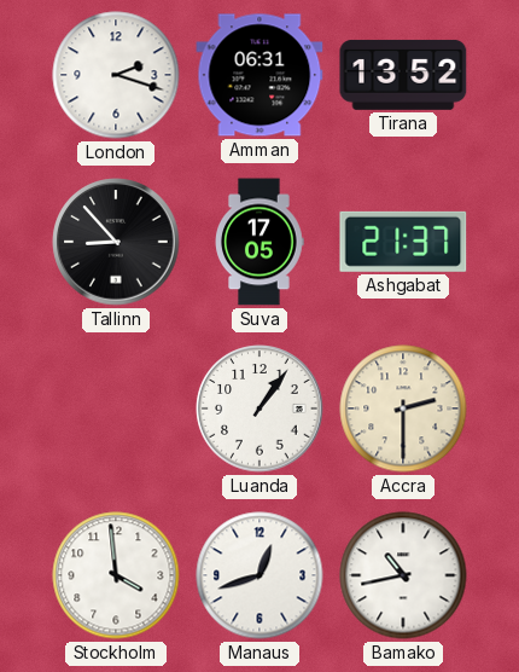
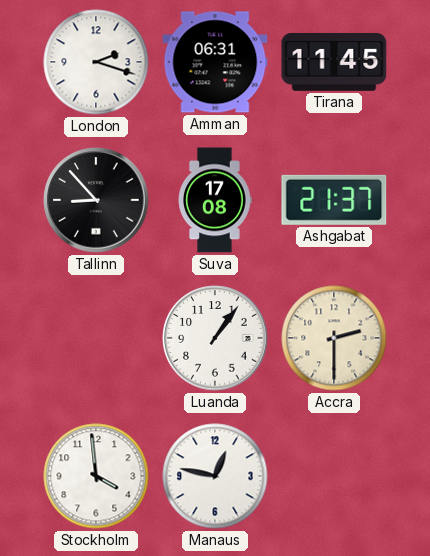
Tirana: 13:52 -> 11:45
Suva: 17:05 -> 17:08
Manaus: 12:42 -> 12:47
Bamako: 10:43 -> none
